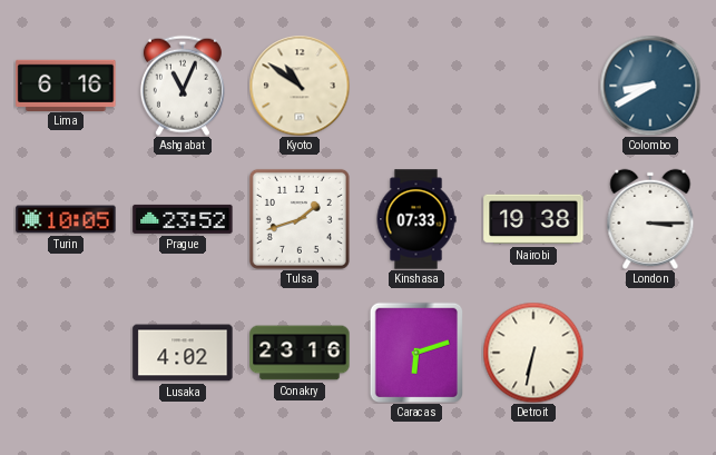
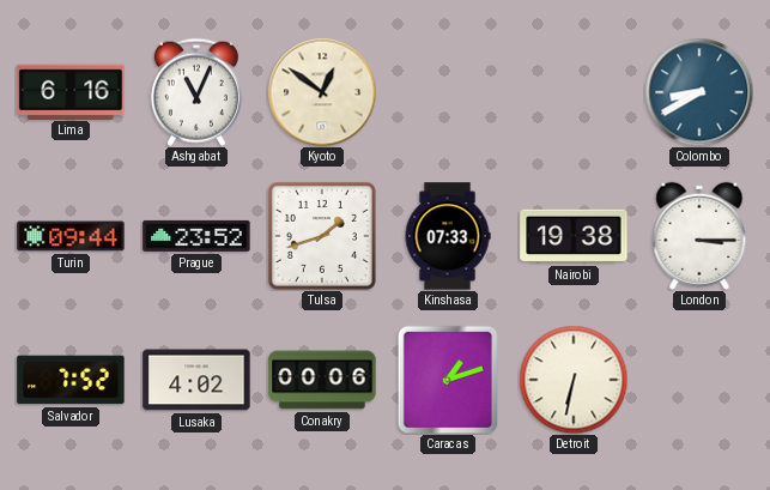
Kyoto: 10:51 -> 12:51
Turin: 10:05 -> 09:44
Salvador: none -> 7:52
Conakry: 23:16 -> 00:06
Caracas: 6:12 -> 1:12
